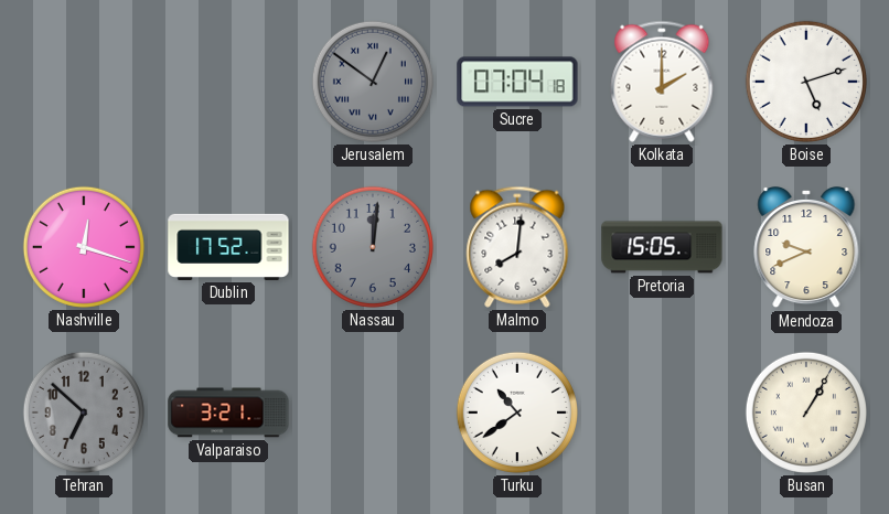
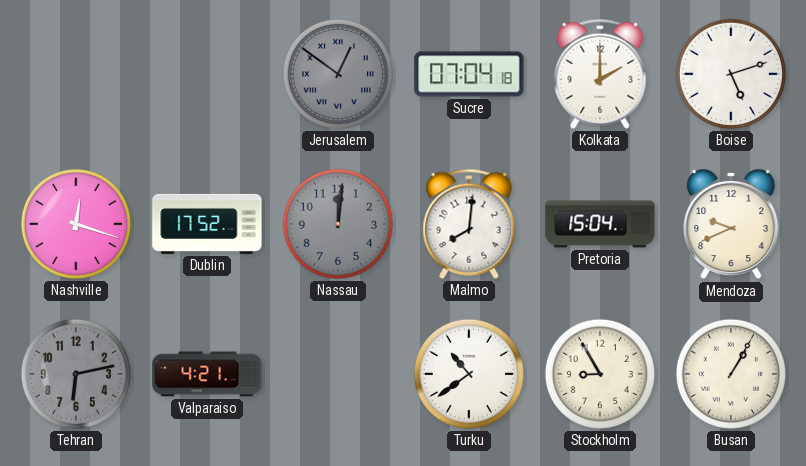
Pretoria: 15:05 -> 15:04
Tehran: 6:52 -> 6:13
Valparaiso: 3:21 -> 4:21
Stockholm: none -> 8:55
